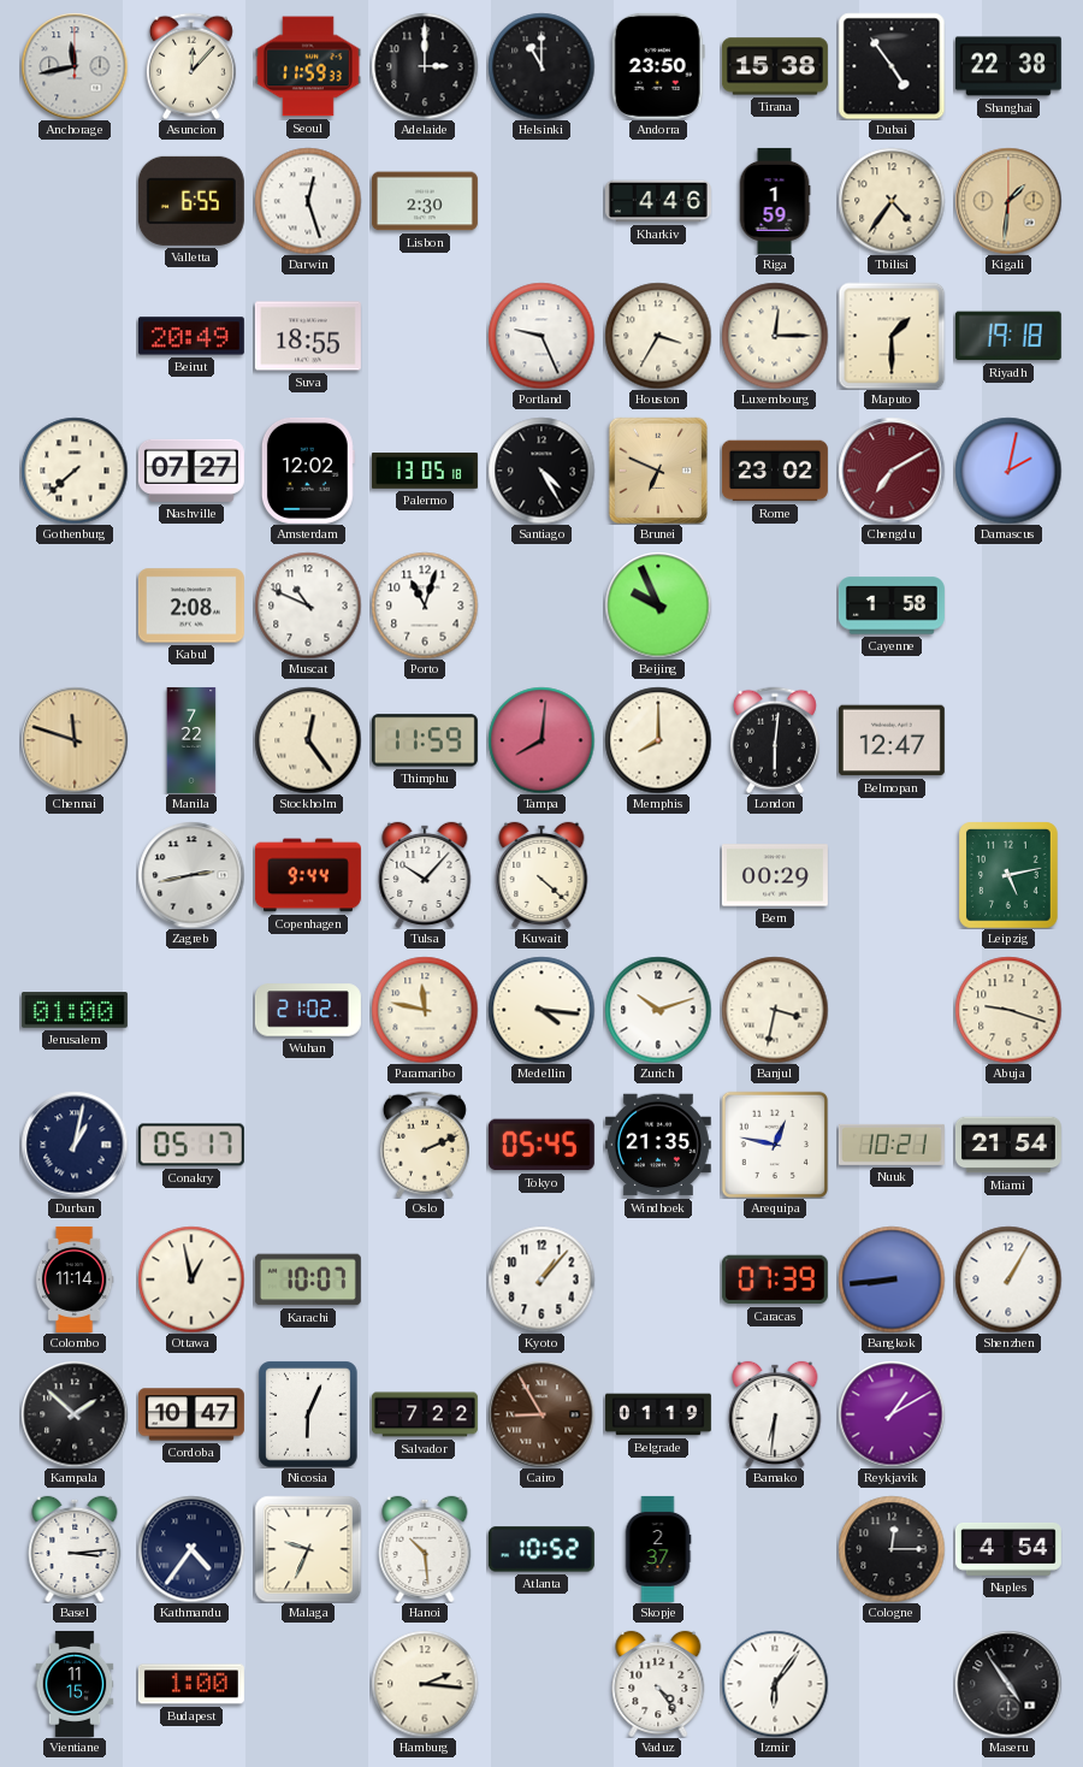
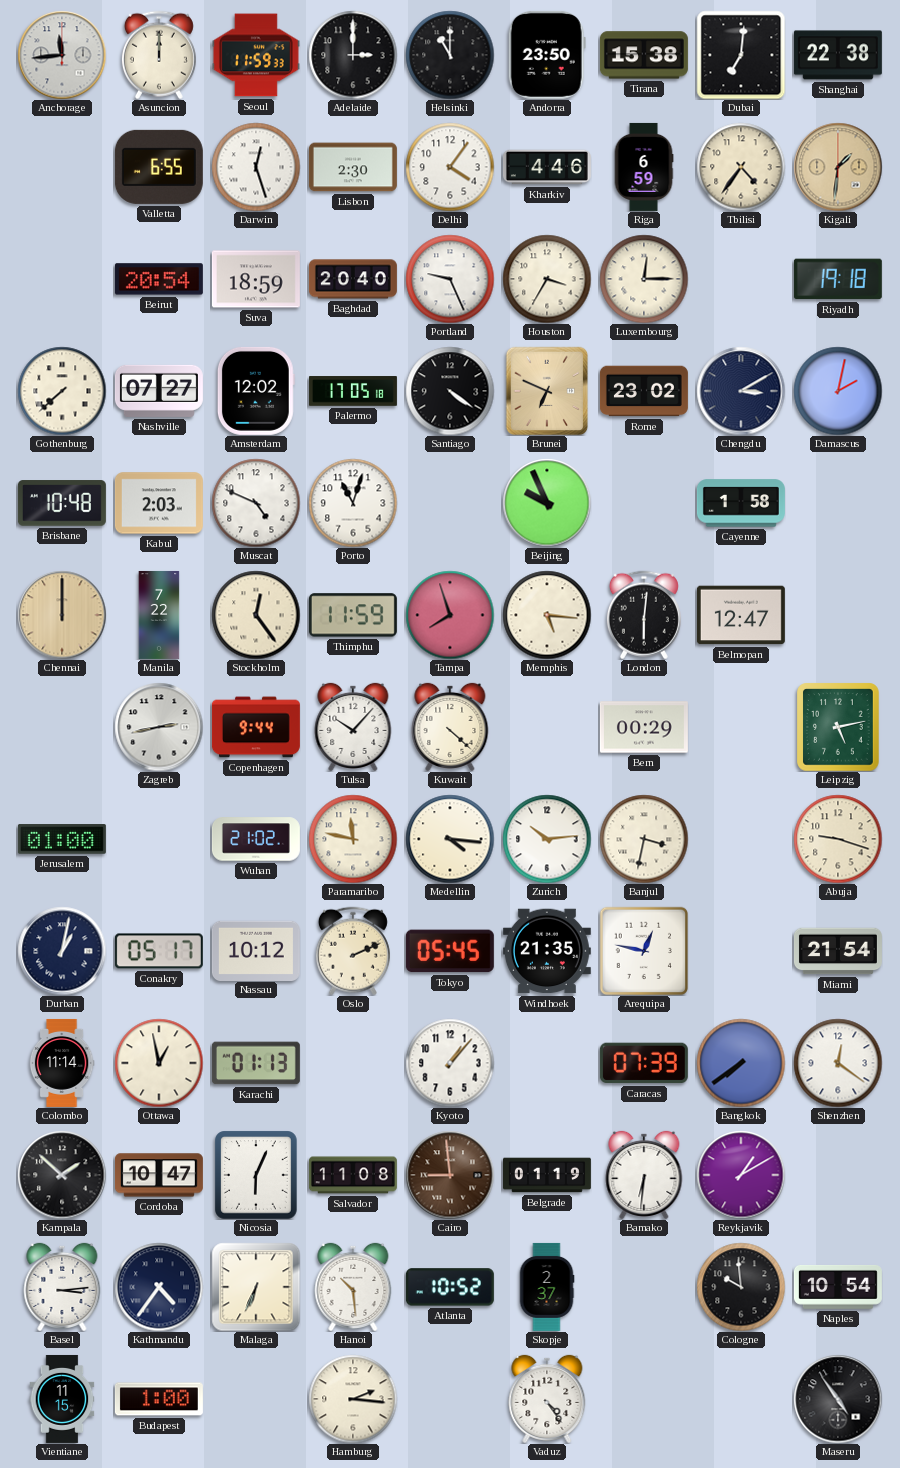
Anchorage: 11:43 -> 11:44
Asuncion: 12:07 -> 12:00
Dubai: 4:54 -> 7:01
Delhi: none -> 4:06
Riga: 1:59 -> 6:59
Beirut: 20:49 -> 20:54
Suva: 18:55 -> 18:59
Baghdad: none -> 20:40
Maputo: 1:30 -> none
Palermo: 13:05 -> 17:05
Santiago: 4:25 -> 4:21
Chengdu: 7:10 -> 3:10
Chengdu dial: burgundy -> navy
Brisbane: none -> 10:48
Kabul: 2:08 -> 2:03
Muscat: 10:49 -> 4:49
Chennai: 11:48 -> 12:00
Tampa: 8:01 -> 7:57
Memphis: 8:00 -> 5:16
Zurich: 10:12 -> 10:14
Nassau: none -> 10:12
Nuuk: 10:21 -> none
Karachi: 10:07 -> 01:13
Bangkok: 8:44 -> 7:39
Shenzhen: 1:05 -> 12:21
Salvador: 7:22 -> 11:08
Cairo: 8:55 -> 8:59
Malaga: 9:34 -> 6:34
Cologne: 12:15 -> 9:59
Naples: 4:54 -> 10:54
Izmir: 6:06 -> none
